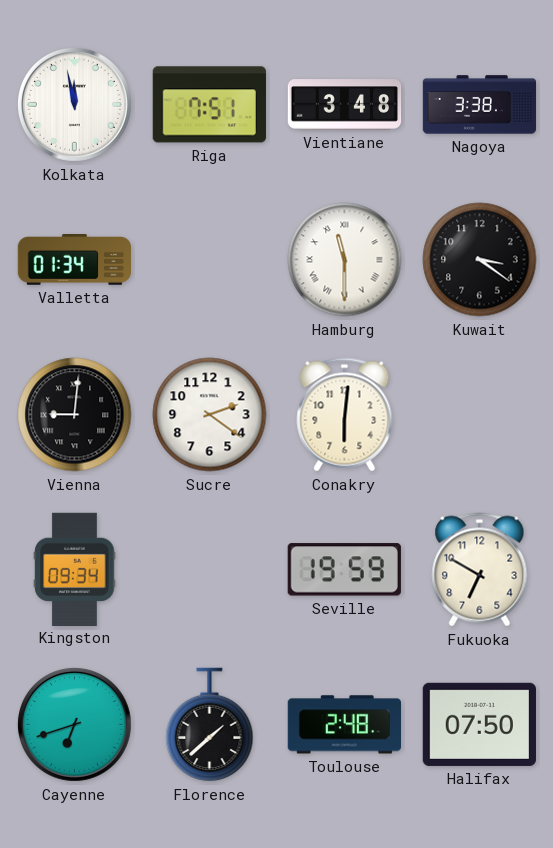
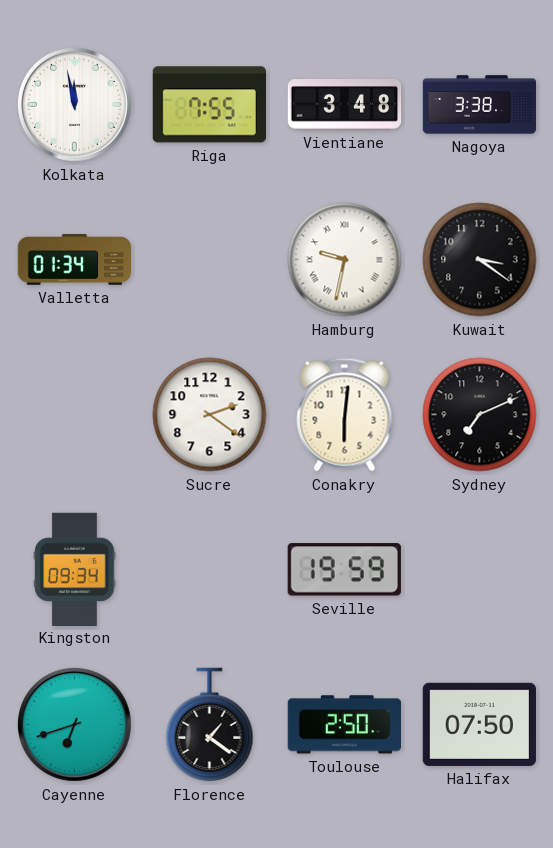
Riga: 7:51 -> 7:55
Hamburg: 11:30 -> 9:32
Vienna: 9:01 -> none
Sydney: none -> 7:11
Fukuoka: 6:50 -> none
Florence: 1:38 -> 1:21
Toulouse: 2:48 -> 2:50
